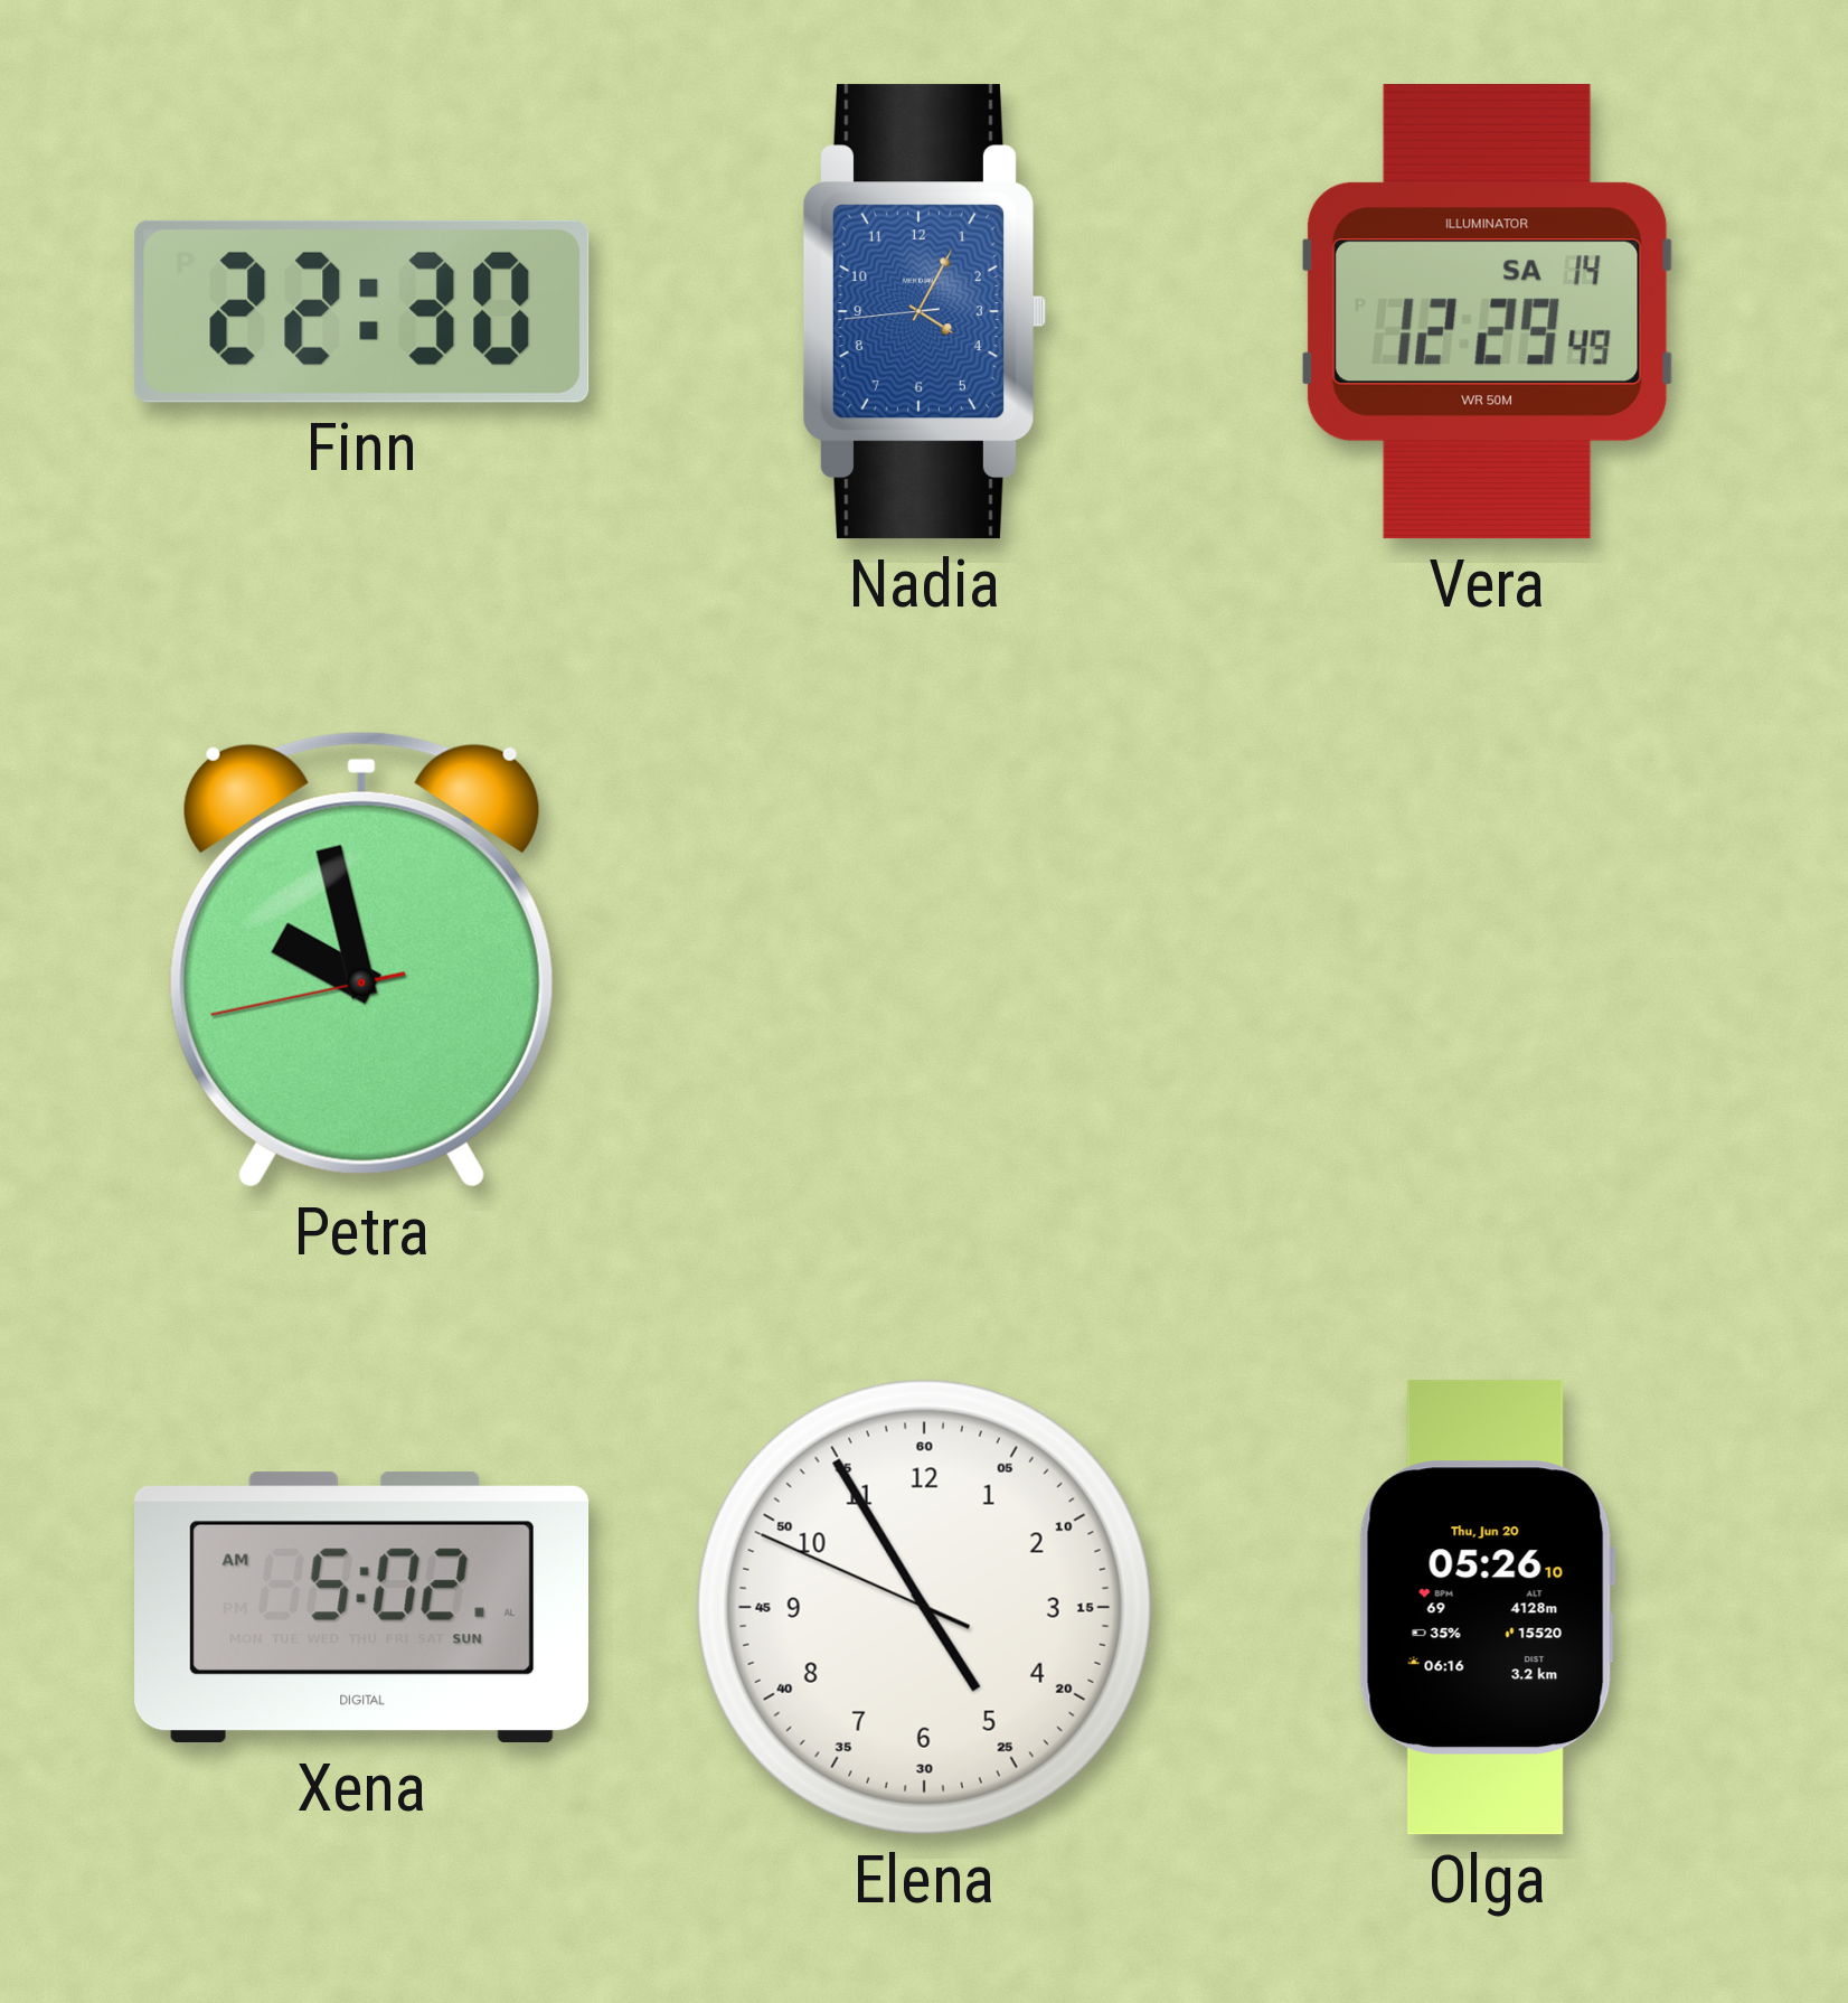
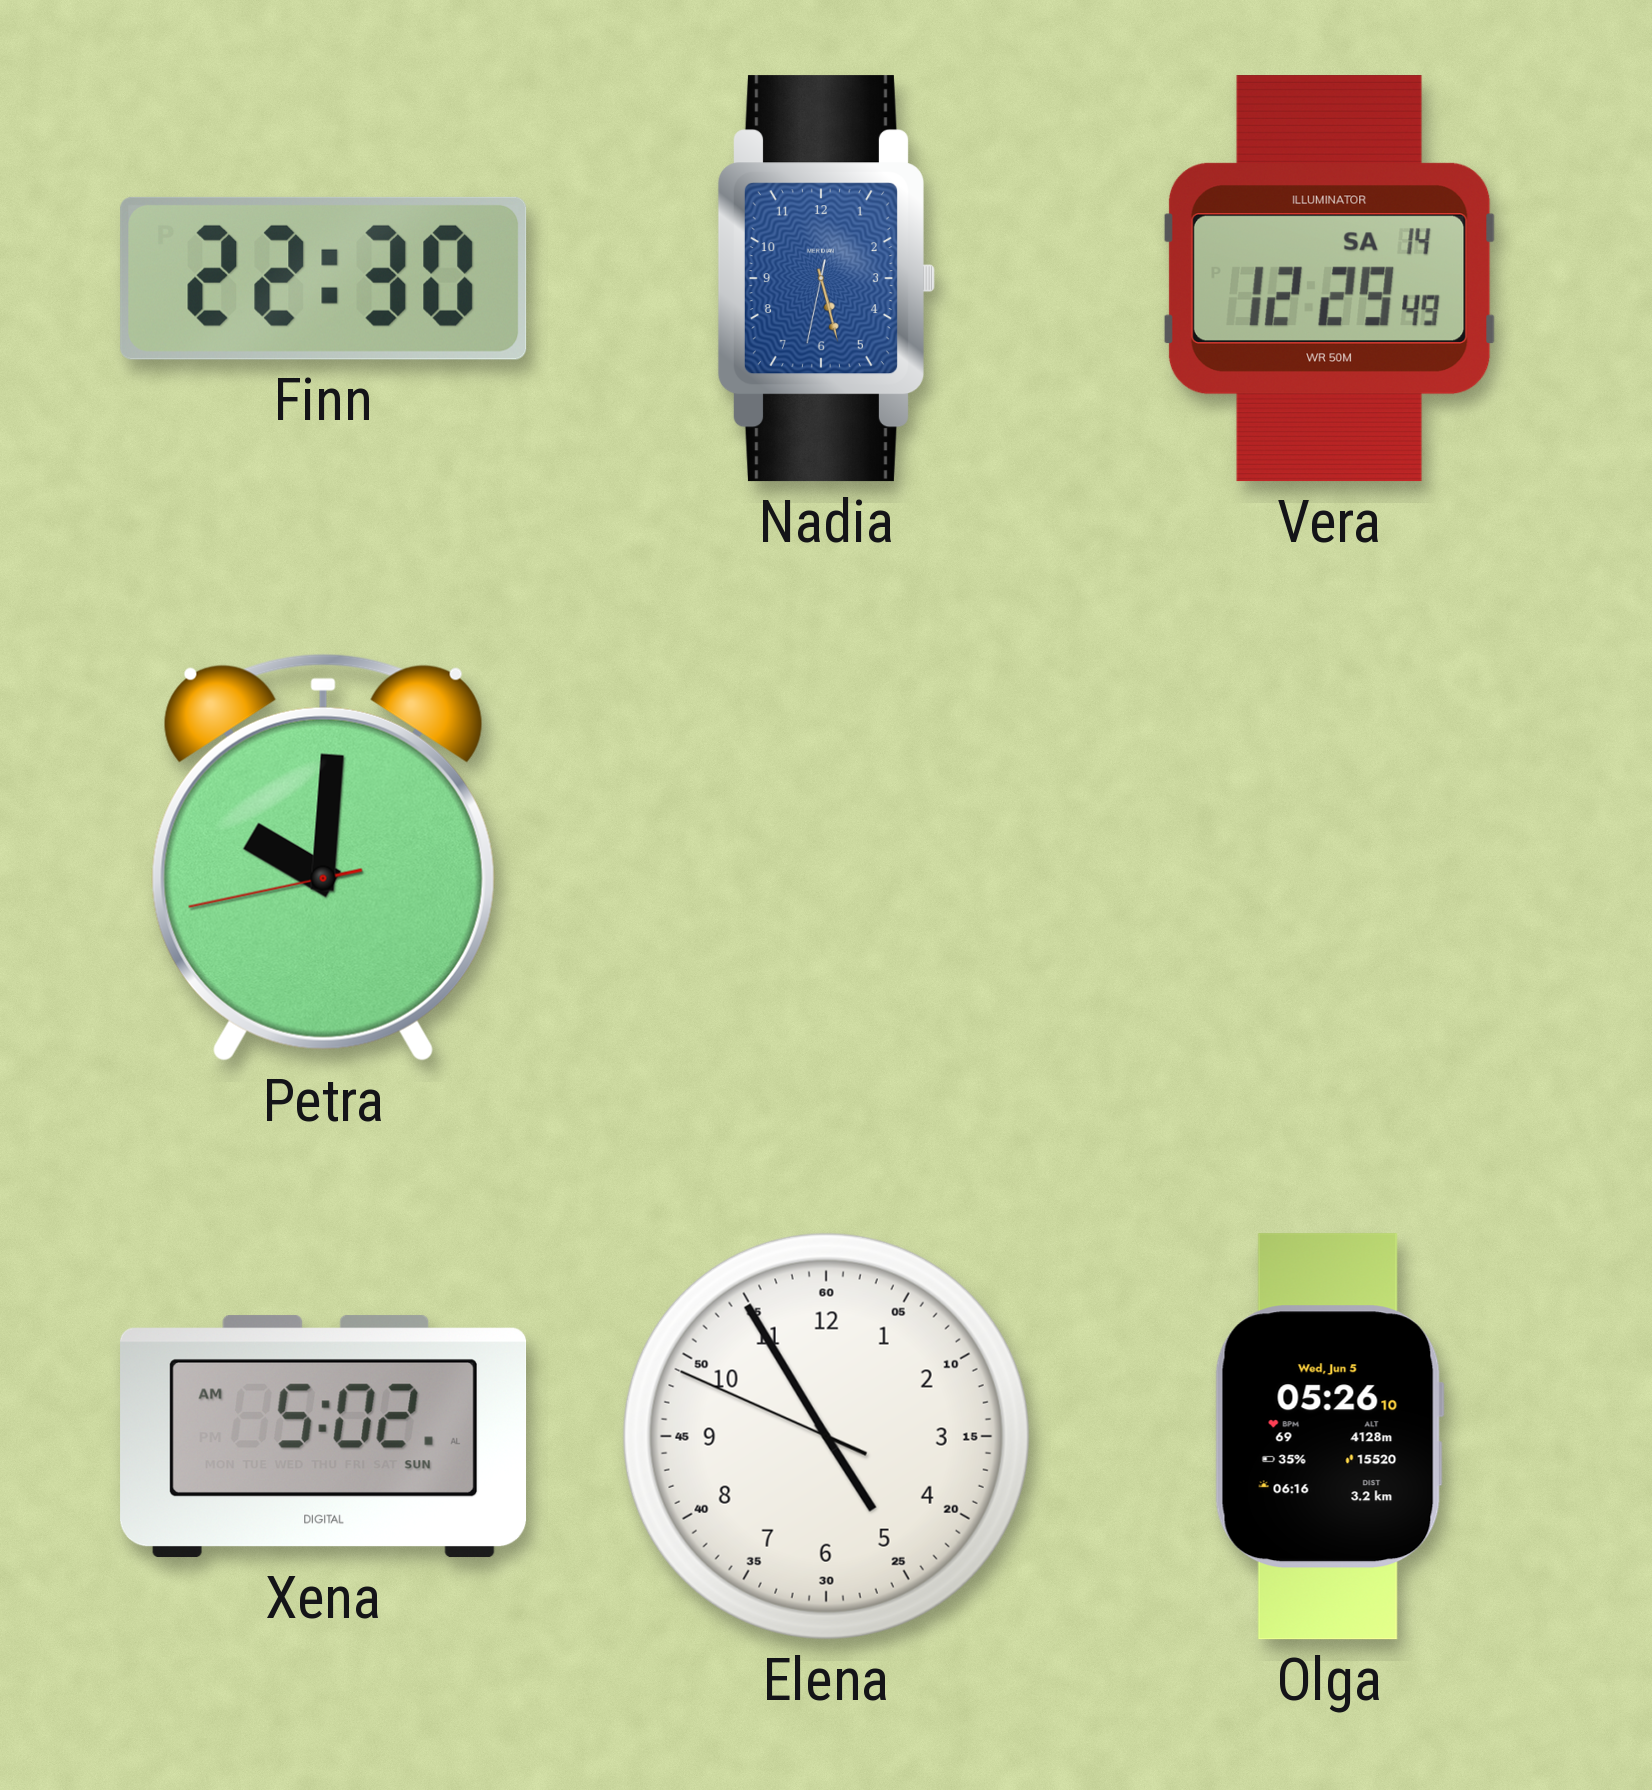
Nadia: 4:04 -> 5:27
Petra: 9:57 -> 10:00
Olga date: Thu, Jun 20 -> Wed, Jun 5
